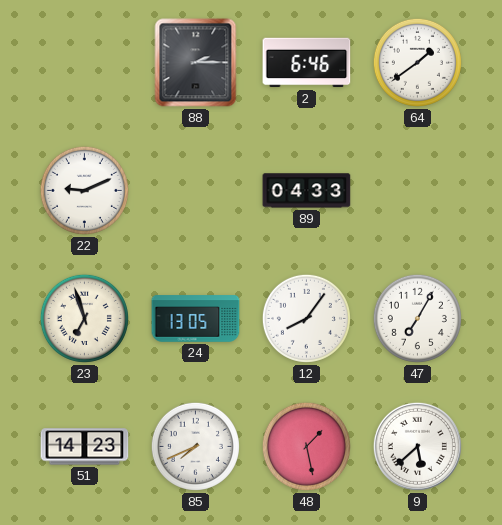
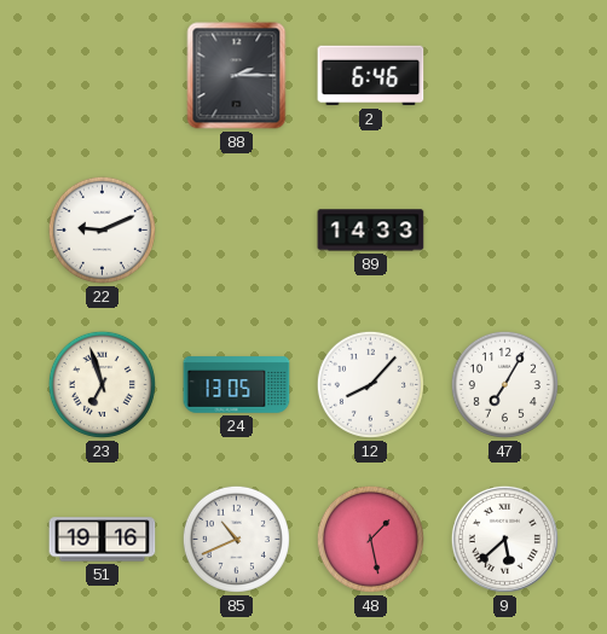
64: 1:39 -> none
89: 04:33 -> 14:33
12: 8:06 -> 8:07
51: 14:23 -> 19:16
85: 7:41 -> 10:41
